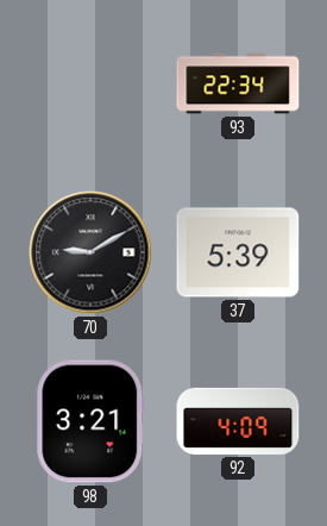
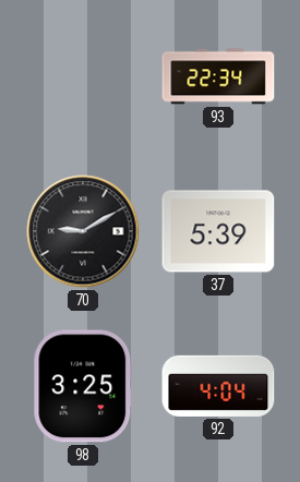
98: 3:21 -> 3:25
92: 4:09 -> 4:04
